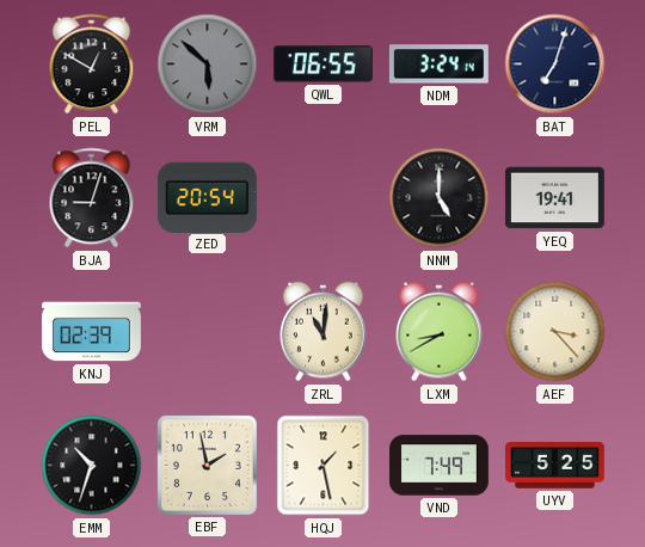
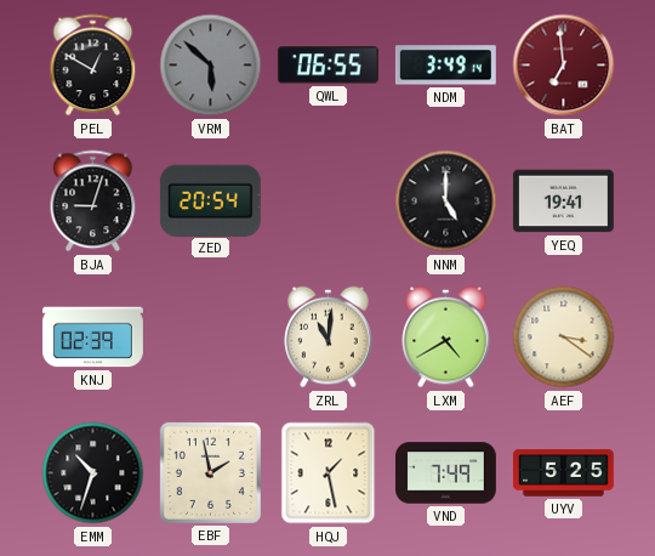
NDM: 3:24 -> 3:49
BAT: 7:03 -> 6:59
BAT dial: navy -> burgundy
LXM: 8:40 -> 4:40
AEF: 3:23 -> 3:21
